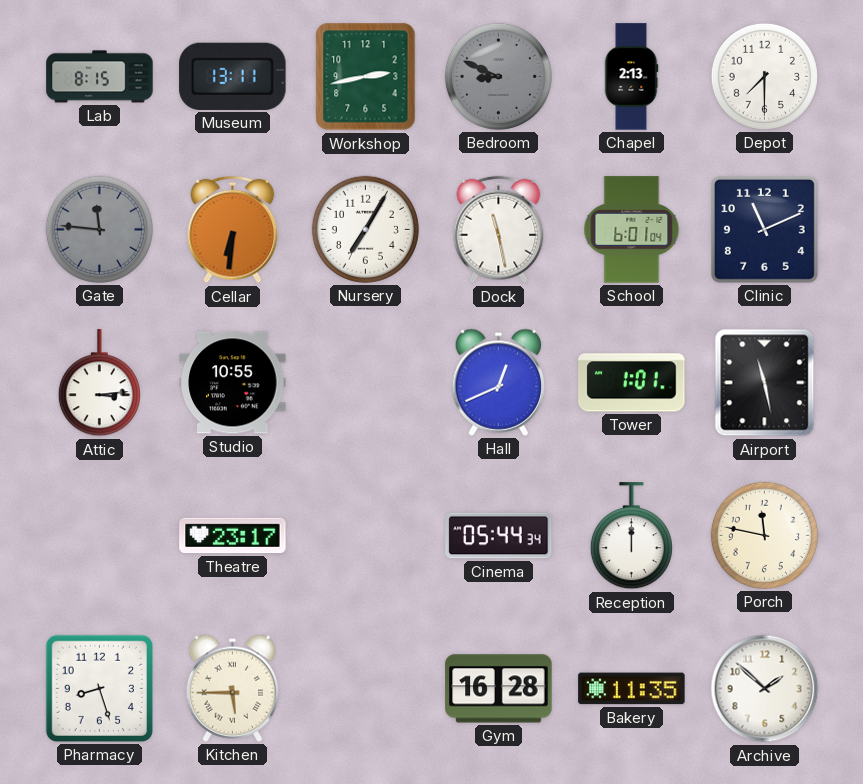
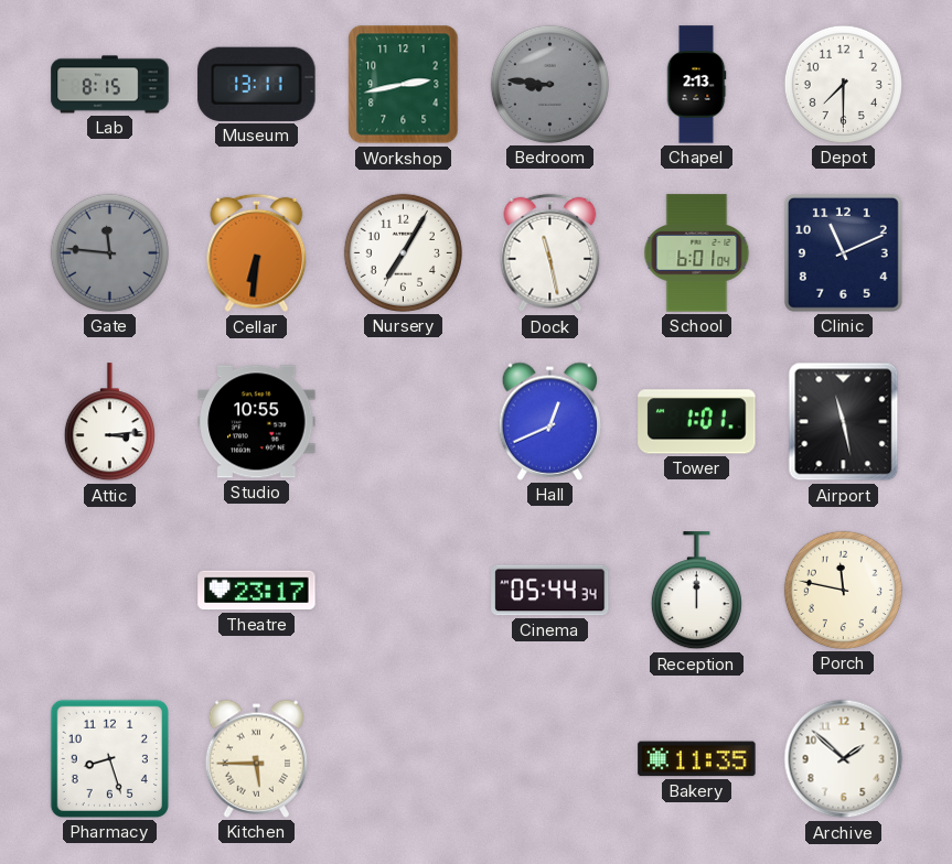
Bedroom: 8:49 -> 8:46
Gym: 16:28 -> none
